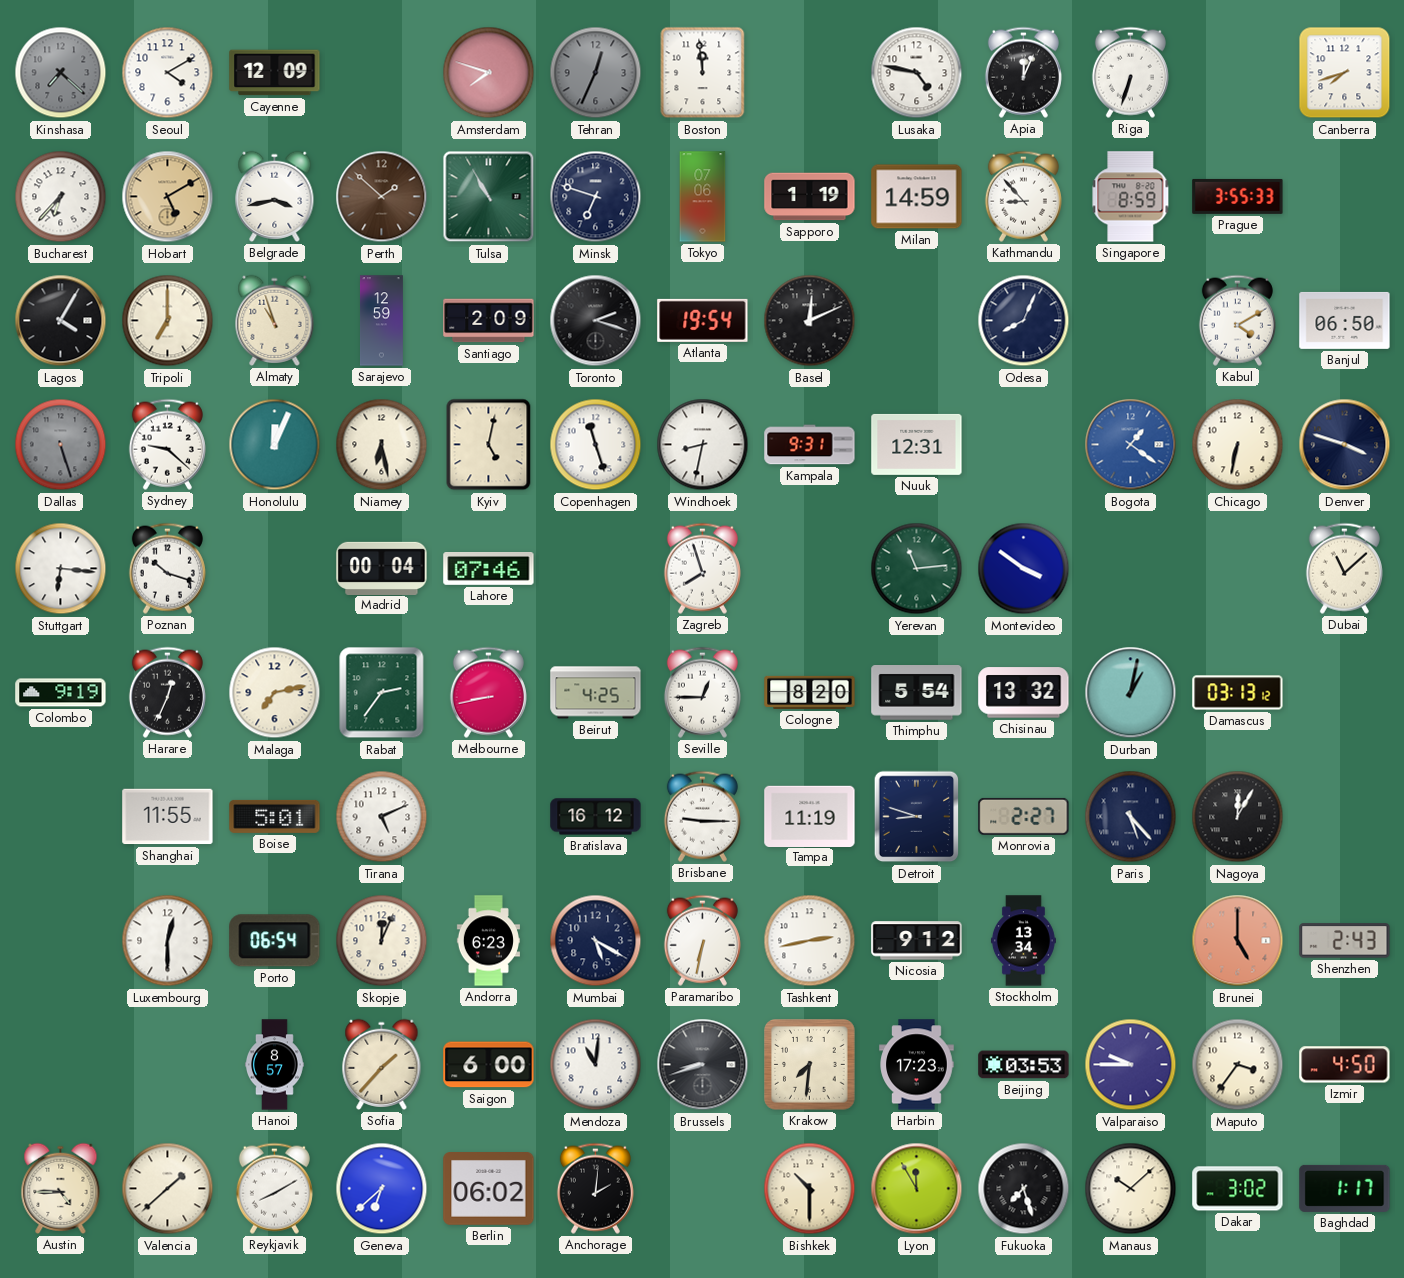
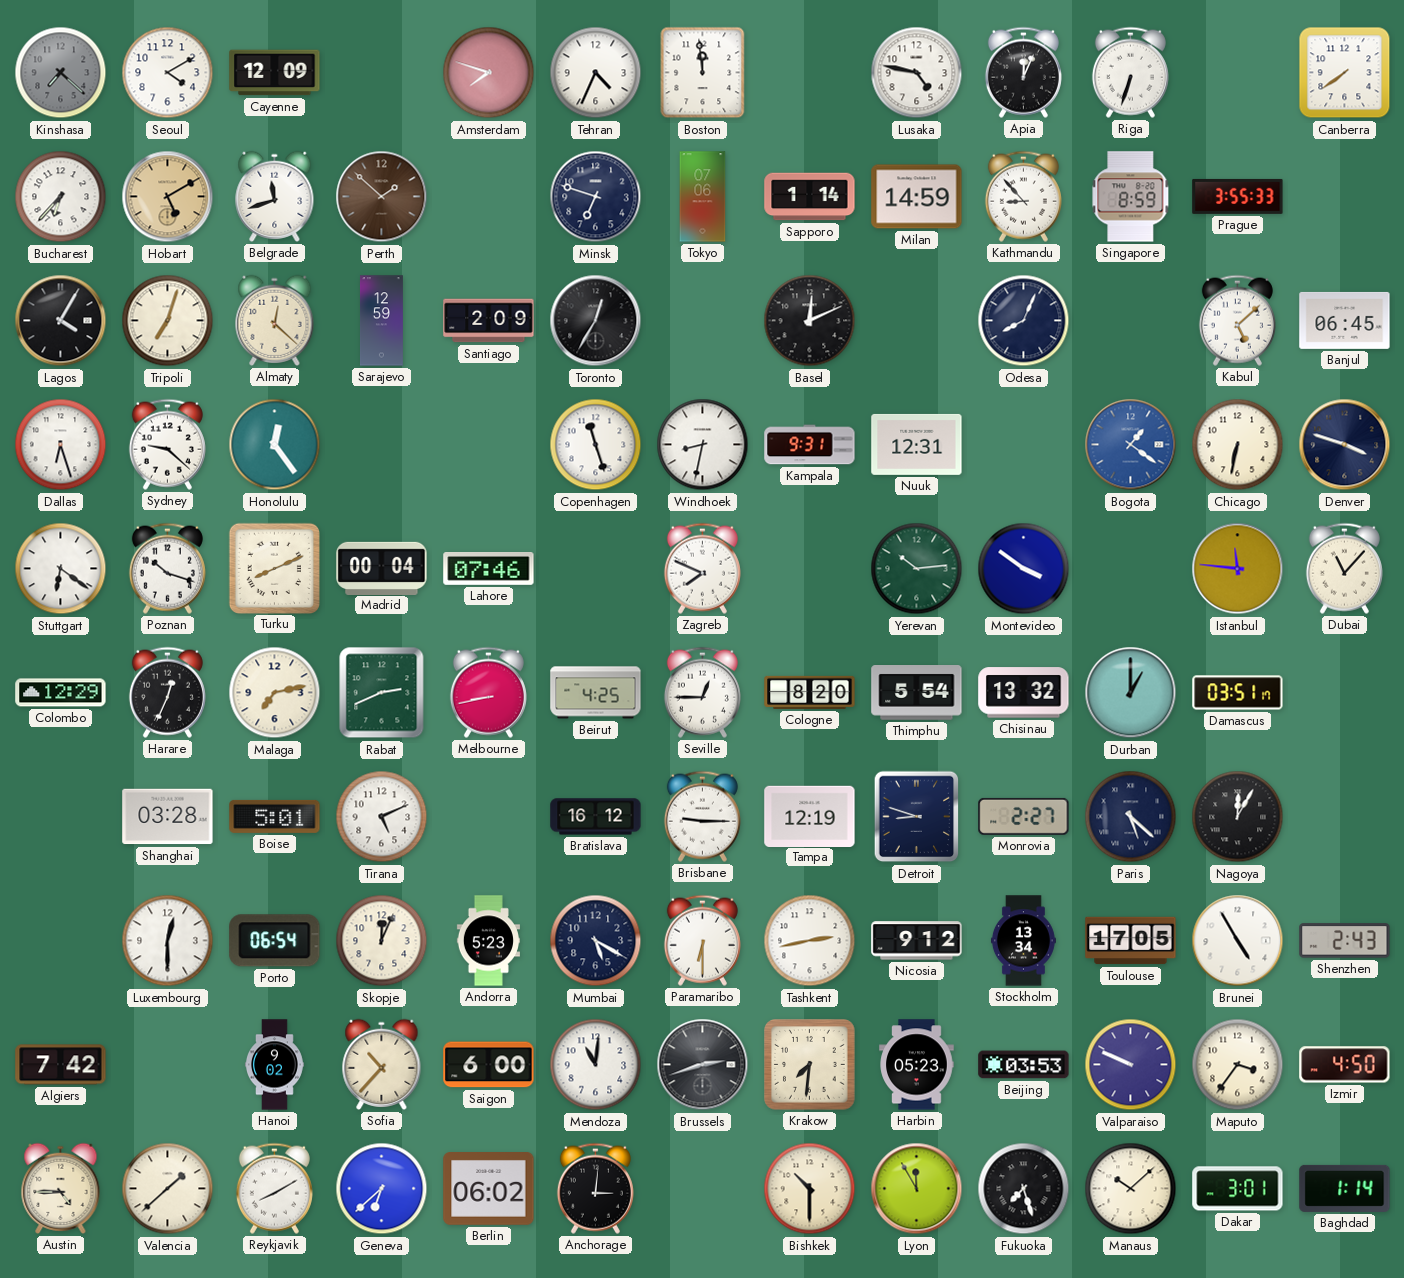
Tehran: 12:34 -> 4:34
Tehran dial: grey -> white
Canberra: 7:42 -> 7:39
Belgrade: 3:43 -> 11:42
Tulsa: 10:55 -> none
Sapporo: 1:19 -> 1:14
Tripoli: 7:00 -> 7:03
Almaty: 10:57 -> 12:22
Toronto: 2:18 -> 12:35
Atlanta: 19:54 -> none
Kabul: 4:10 -> 5:08
Banjul: 06:50 -> 06:45
Dallas: 5:27 -> 6:27
Dallas dial: grey -> white
Honolulu: 12:04 -> 12:24
Niamey: 6:28 -> none
Kyiv: 5:02 -> none
Stuttgart: 6:16 -> 6:21
Turku: none -> 8:11
Zagreb: 7:57 -> 7:49
Yerevan: 11:14 -> 10:14
Istanbul: none -> 11:46
Dubai: 11:08 -> 11:07
Colombo: 9:19 -> 12:29
Rabat: 2:36 -> 2:41
Durban: 1:02 -> 1:00
Damascus: 03:13 -> 03:51
Shanghai: 11:55 -> 03:28
Tampa: 11:19 -> 12:19
Paris: 5:23 -> 5:22
Andorra: 6:23 -> 5:23
Paramaribo: 6:32 -> 6:30
Toulouse: none -> 17:05
Brunei: 5:00 -> 4:55
Brunei dial: salmon -> white
Algiers: none -> 7:42
Hanoi: 8:57 -> 9:02
Sofia: 1:37 -> 10:37
Brussels: 8:42 -> 2:42
Harbin: 17:23 -> 05:23
Valparaiso: 9:45 -> 9:49
Anchorage: 2:01 -> 3:01
Dakar: 3:02 -> 3:01
Baghdad: 1:17 -> 1:14
